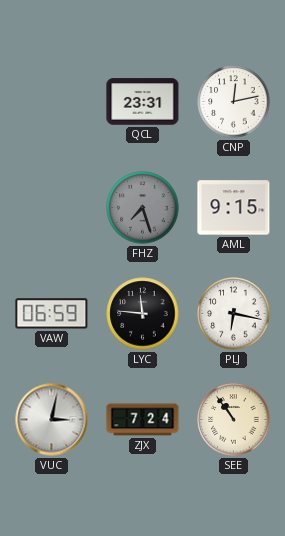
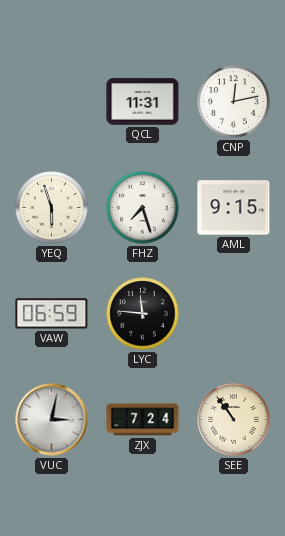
QCL: 23:31 -> 11:31
YEQ: none -> 5:57
FHZ dial: grey -> white
PLJ: 6:17 -> none
